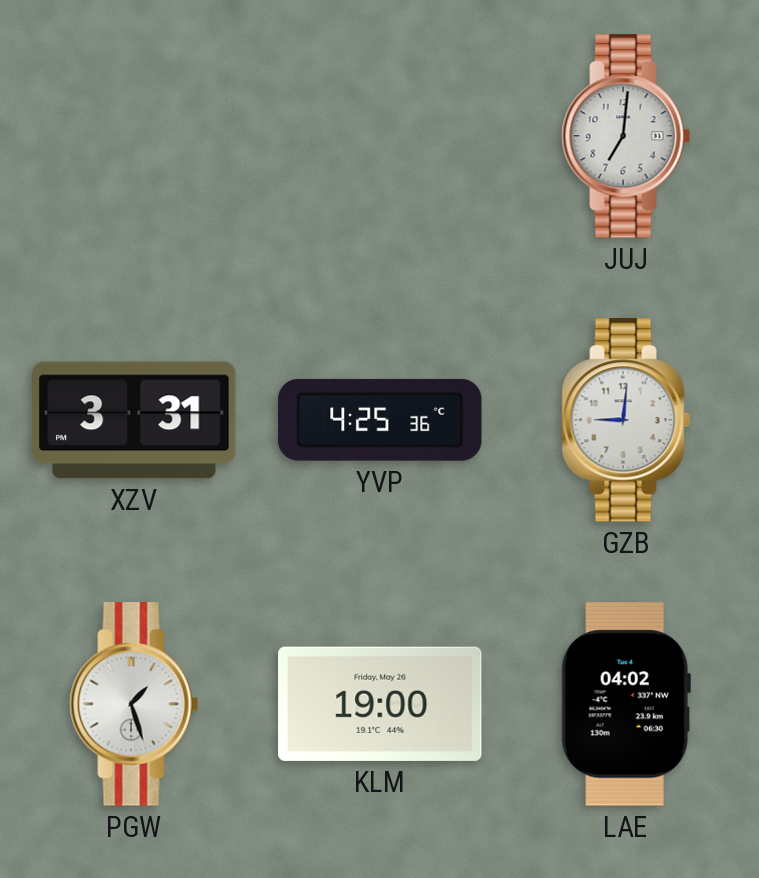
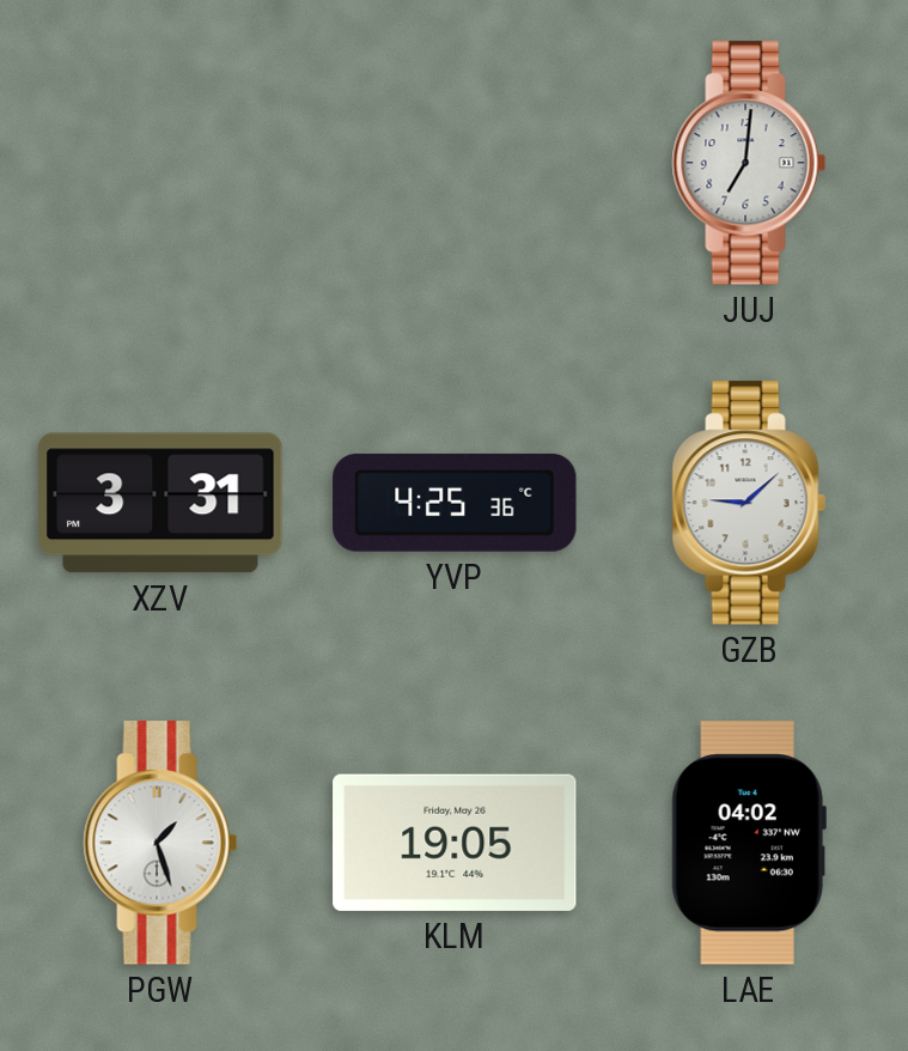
GZB: 9:01 -> 9:08
KLM: 19:00 -> 19:05
